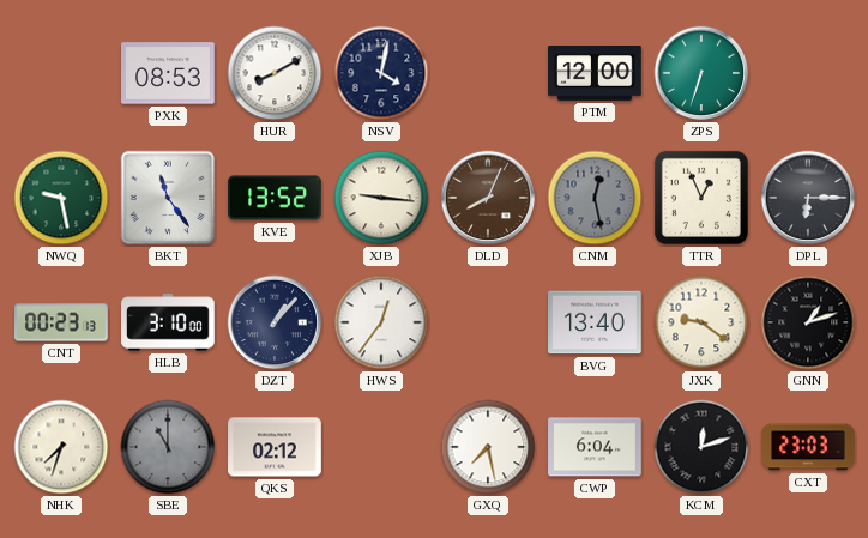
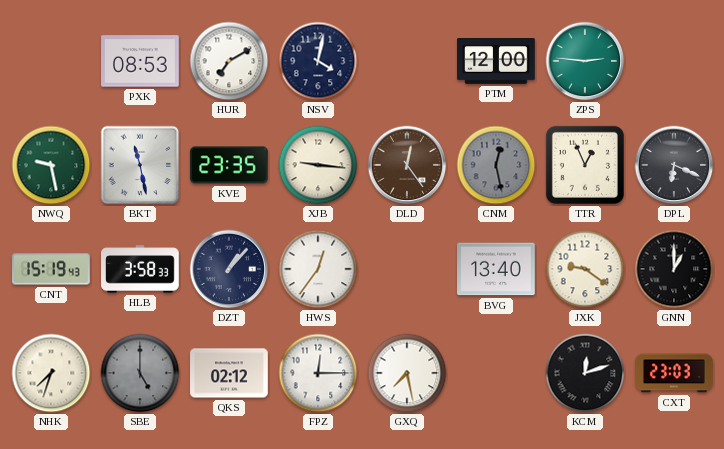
HUR: 8:10 -> 7:10
ZPS: 6:33 -> 2:46
BKT: 11:24 -> 11:28
KVE: 13:52 -> 23:35
DLD: 8:04 -> 12:24
DPL: 6:15 -> 6:19
CNT: 00:23 -> 15:19
HLB: 3:10 -> 3:58
GNN: 1:12 -> 1:00
SBE: 11:00 -> 5:00
FPZ: none -> 12:15
CWP: 6:04 -> none
